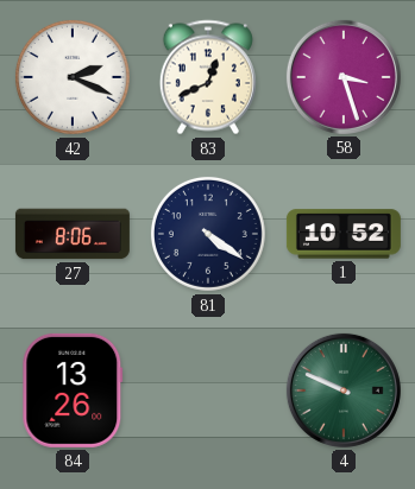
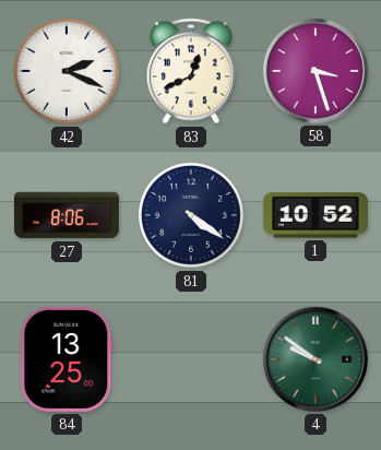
84: 13:26 -> 13:25
4: 9:49 -> 9:51
